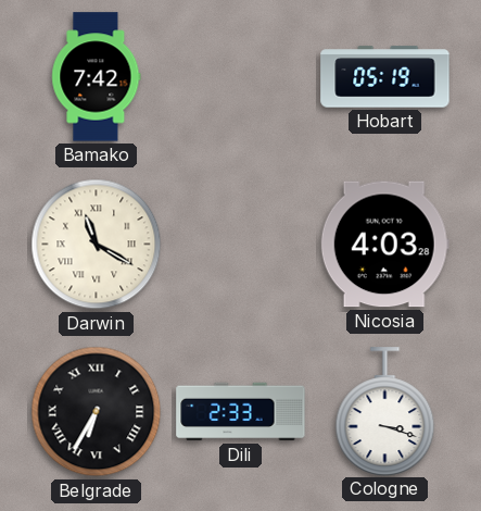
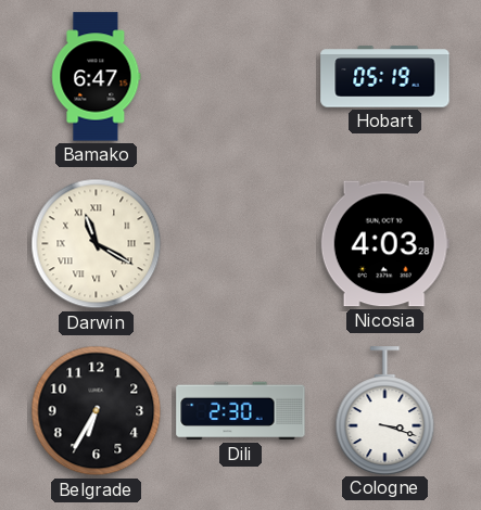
Bamako: 7:42 -> 6:47
Belgrade numerals: Roman -> Arabic
Dili: 2:33 -> 2:30
